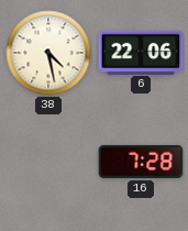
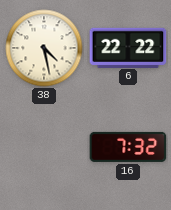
6: 22:06 -> 22:22
16: 7:28 -> 7:32
